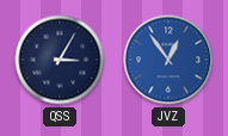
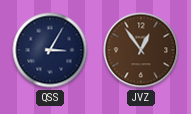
JVZ dial: blue -> brown
